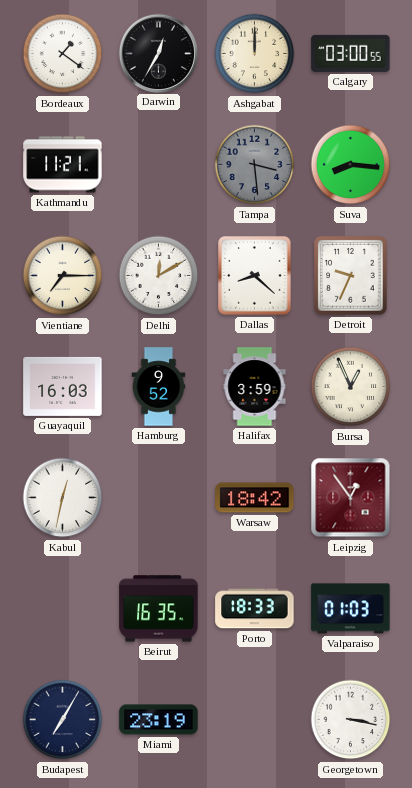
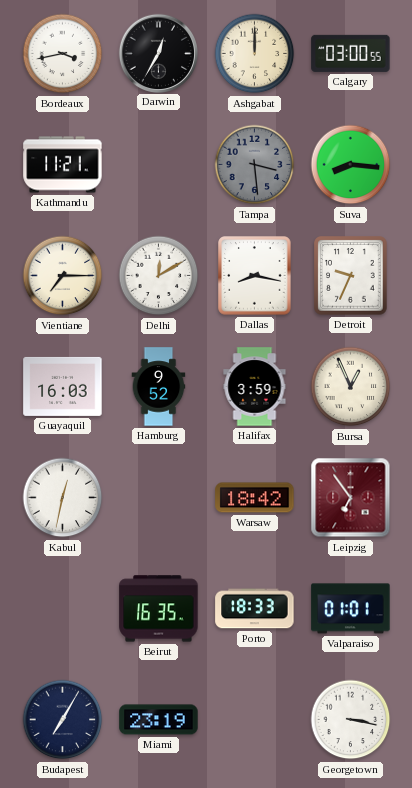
Bordeaux: 1:21 -> 3:43
Dallas: 8:22 -> 8:17
Leipzig: 12:54 -> 6:54
Valparaiso: 01:03 -> 01:01
